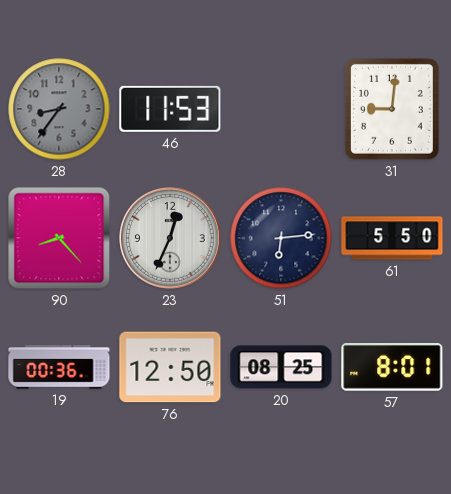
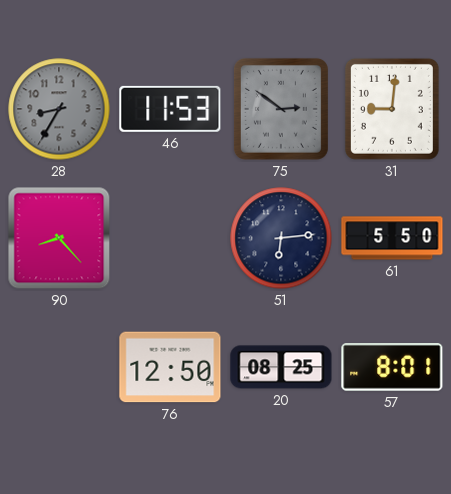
28: 8:36 -> 8:35
75: none -> 2:51
23: 12:34 -> none
19: 00:36 -> none
